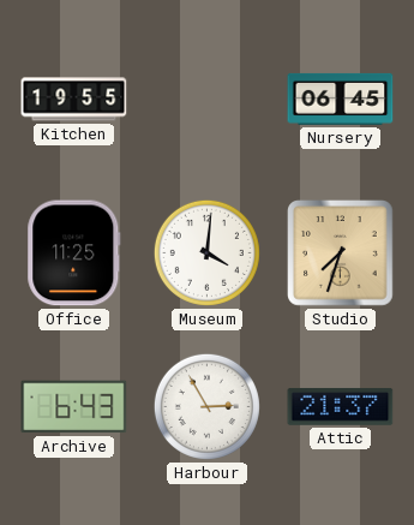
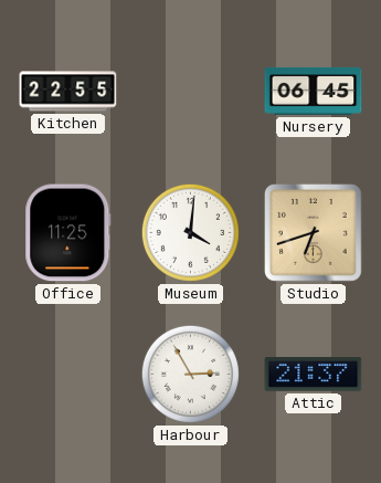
Kitchen: 19:55 -> 22:55
Studio: 7:33 -> 6:42
Archive: 6:43 -> none
